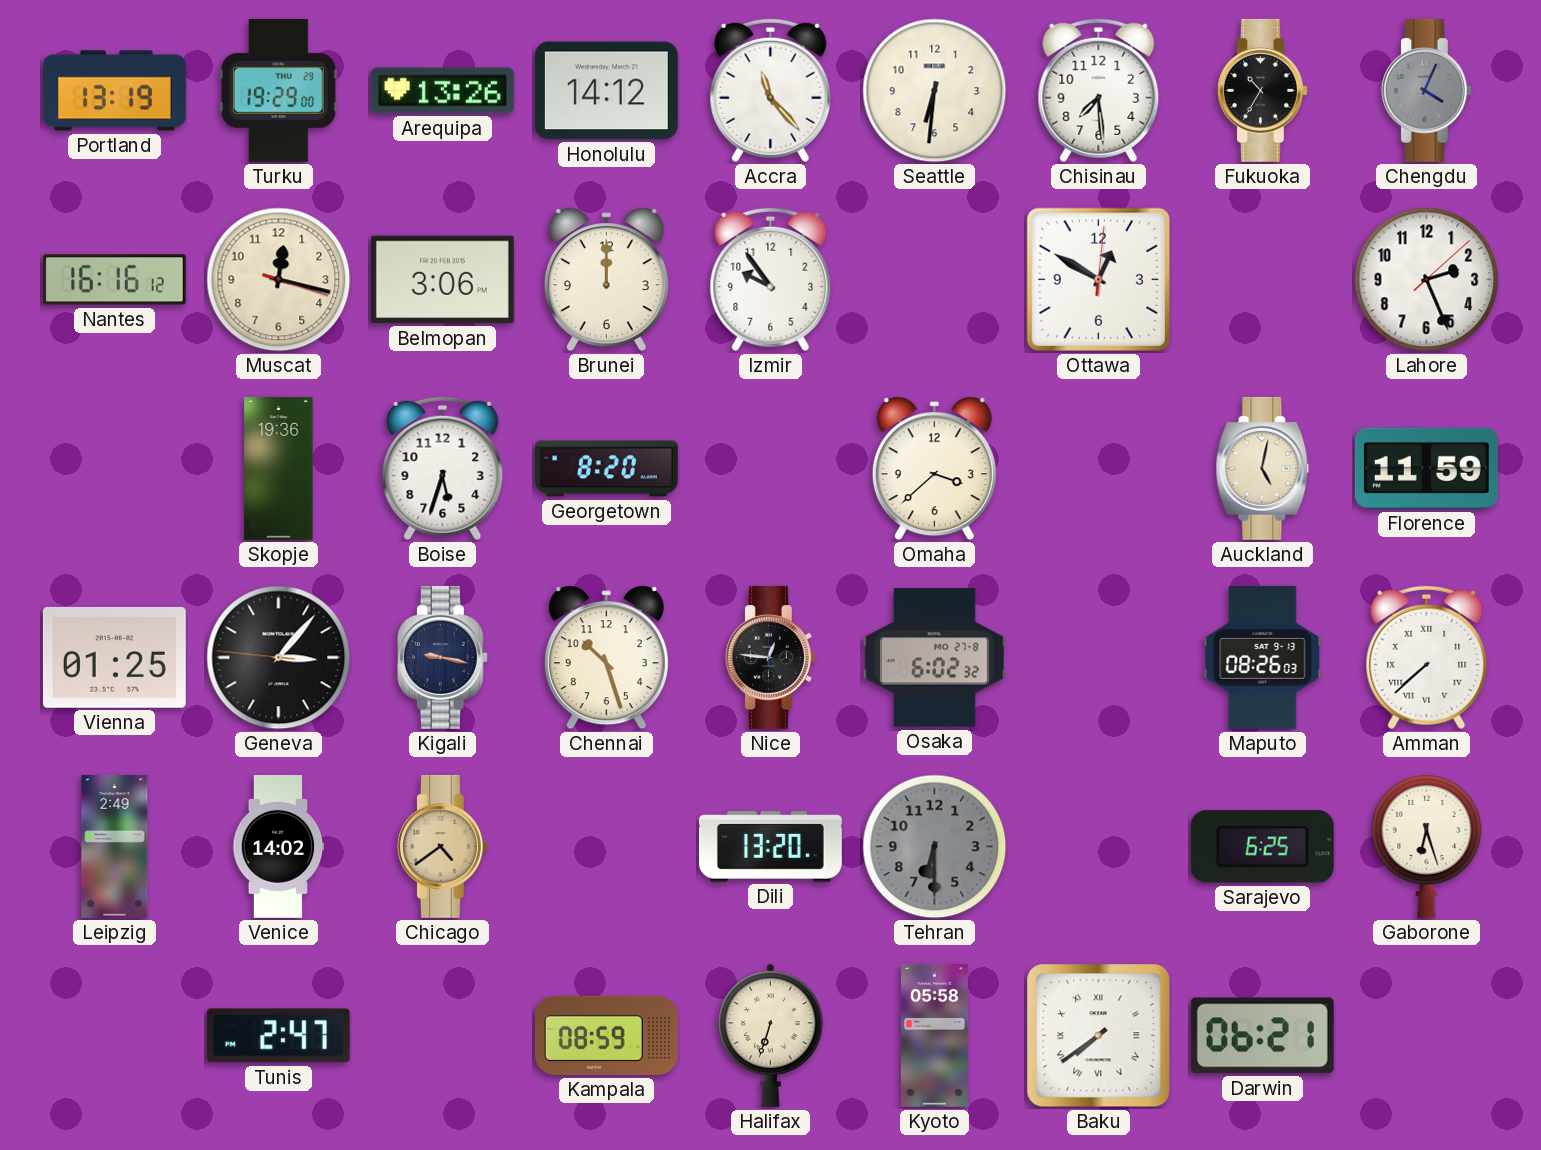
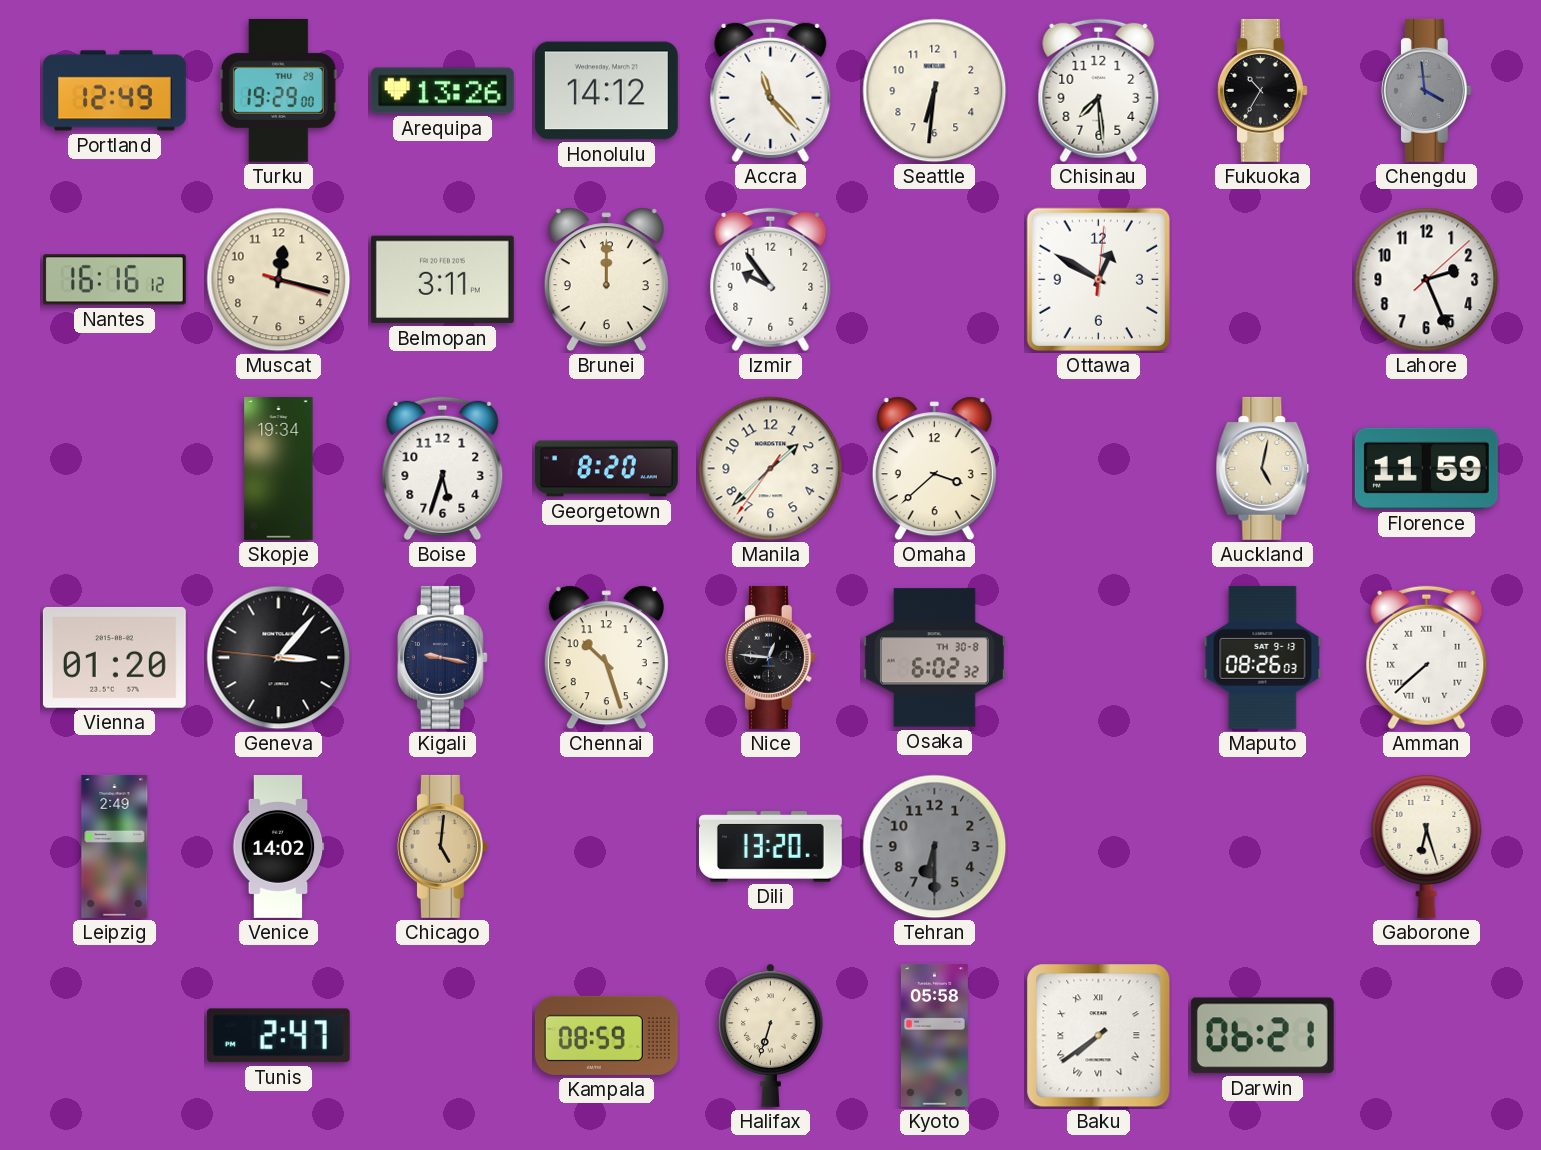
Portland: 13:19 -> 12:49
Chengdu: 4:04 -> 3:59
Belmopan: 3:06 -> 3:11
Skopje: 19:36 -> 19:34
Manila: none -> 1:37
Vienna: 01:25 -> 01:20
Osaka date: MO 27-8 -> TH 30-8
Chicago: 4:39 -> 5:01
Sarajevo: 6:25 -> none
